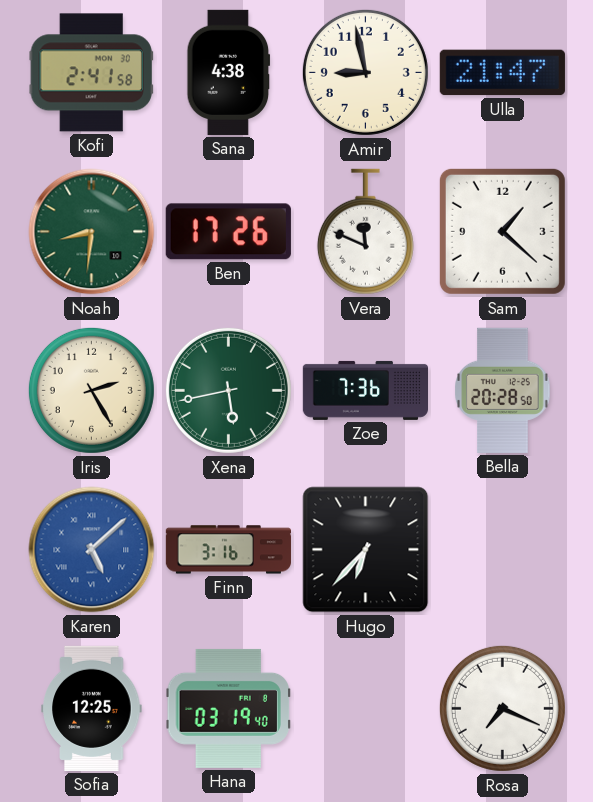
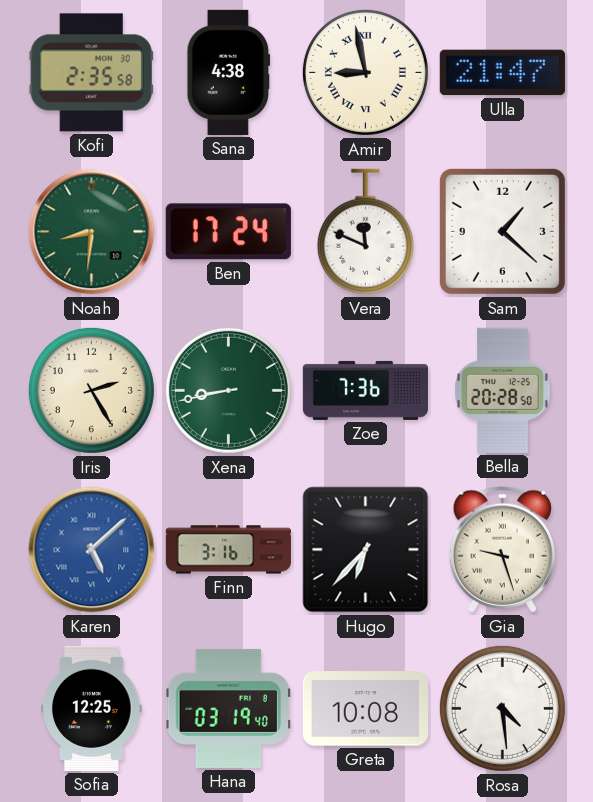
Kofi: 2:41 -> 2:35
Amir numerals: Arabic -> Roman
Ben: 17:26 -> 17:24
Xena: 5:43 -> 8:43
Gia: none -> 9:27
Greta: none -> 10:08
Rosa: 7:19 -> 4:29
